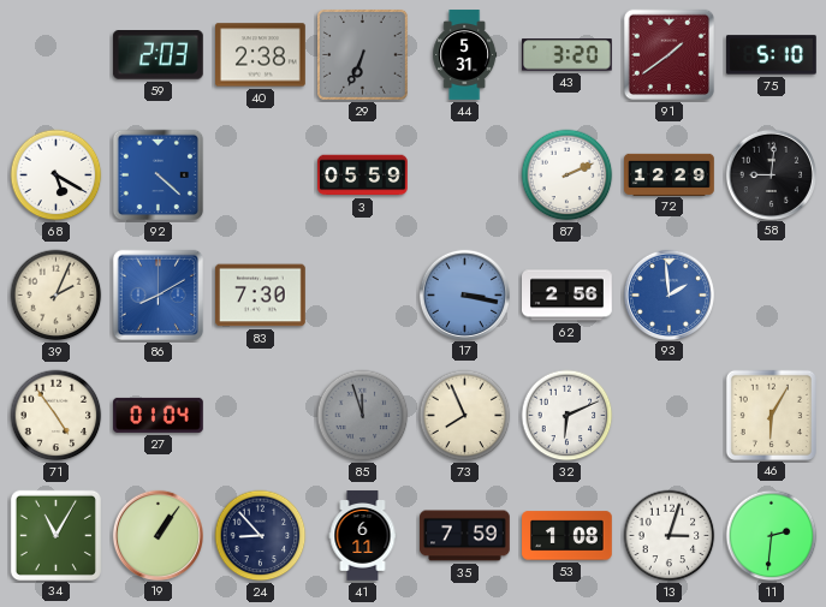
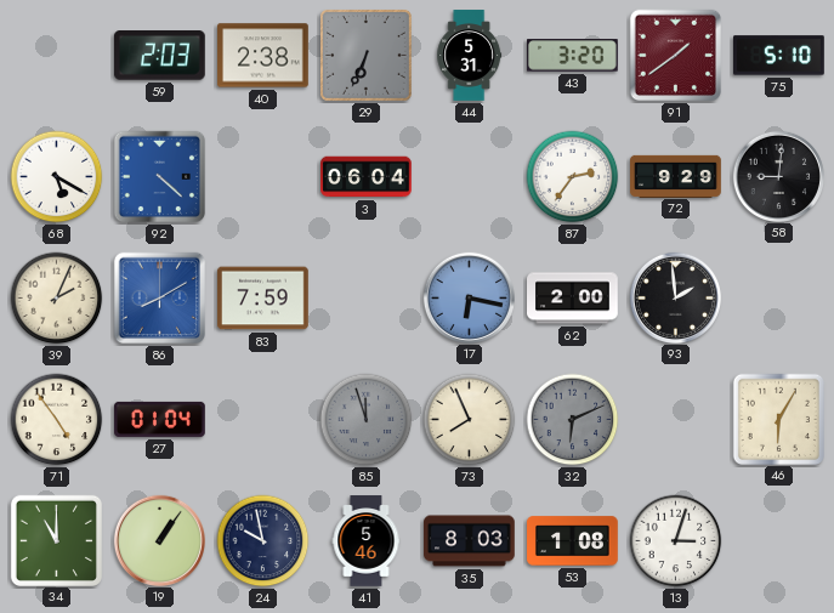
3: 05:59 -> 06:04
87: 2:11 -> 2:36
72: 12:29 -> 9:29
83: 7:30 -> 7:59
17: 3:17 -> 6:17
62: 2:56 -> 2:00
93 dial: blue -> black
32 dial: white -> grey
34: 11:05 -> 11:00
24: 8:53 -> 9:58
41: 6:11 -> 5:46
35: 7:59 -> 8:03
11: 2:31 -> none
